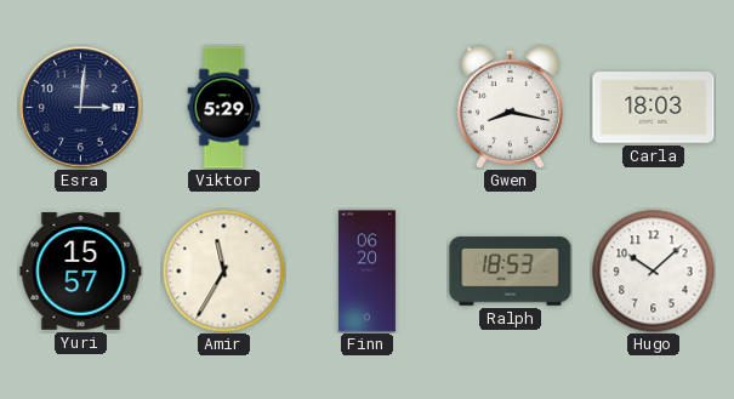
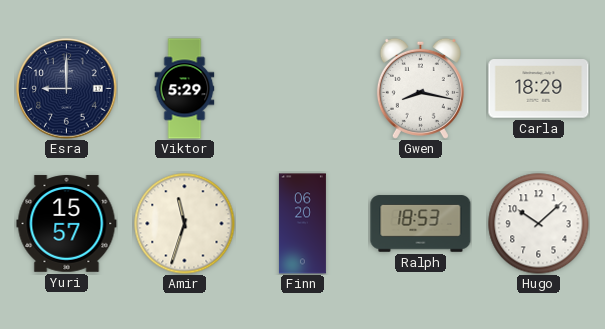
Esra: 3:01 -> 9:00
Carla: 18:03 -> 18:29
Amir: 11:35 -> 11:33
